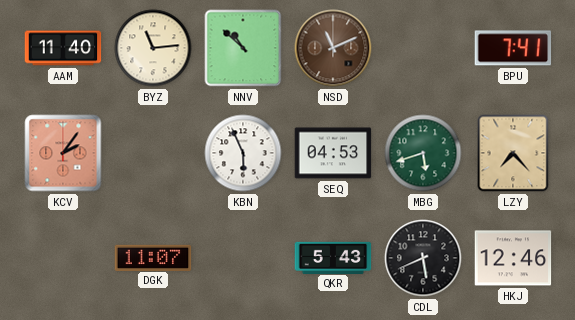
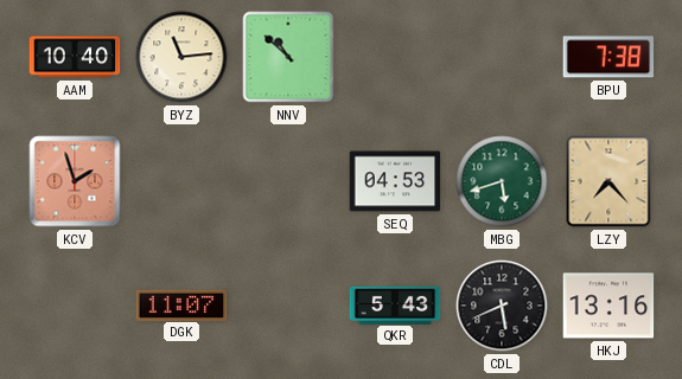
AAM: 11:40 -> 10:40
NSD: 11:11 -> none
BPU: 7:41 -> 7:38
KCV: 2:06 -> 1:57
KBN: 5:56 -> none
HKJ: 12:46 -> 13:16
